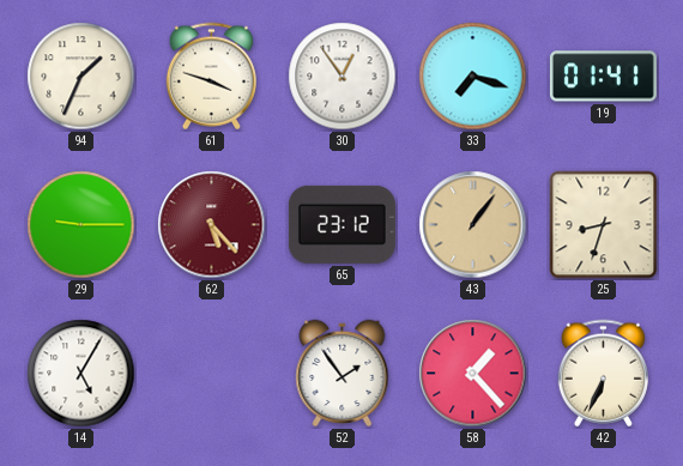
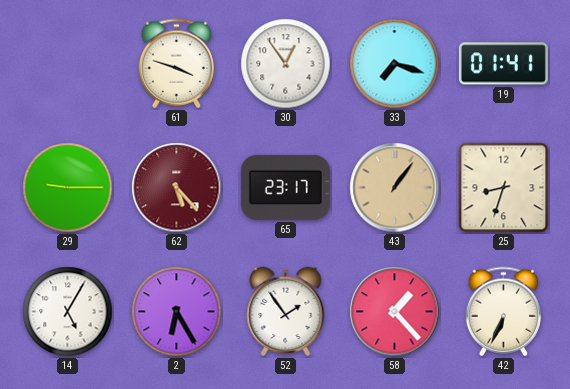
94: 1:34 -> none
65: 23:12 -> 23:17
2: none -> 6:25
